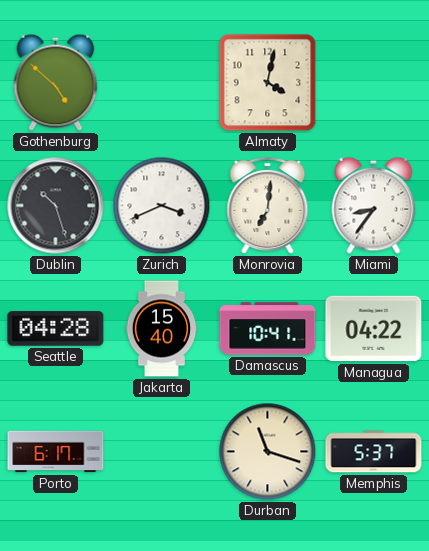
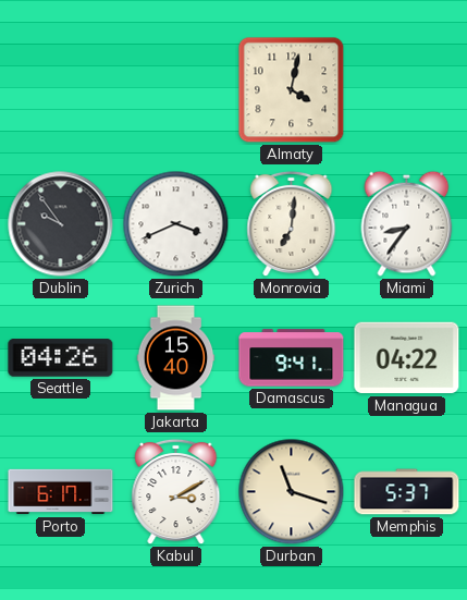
Gothenburg: 4:52 -> none
Dublin: 10:27 -> 9:54
Seattle: 04:28 -> 04:26
Damascus: 10:41 -> 9:41
Kabul: none -> 3:10
